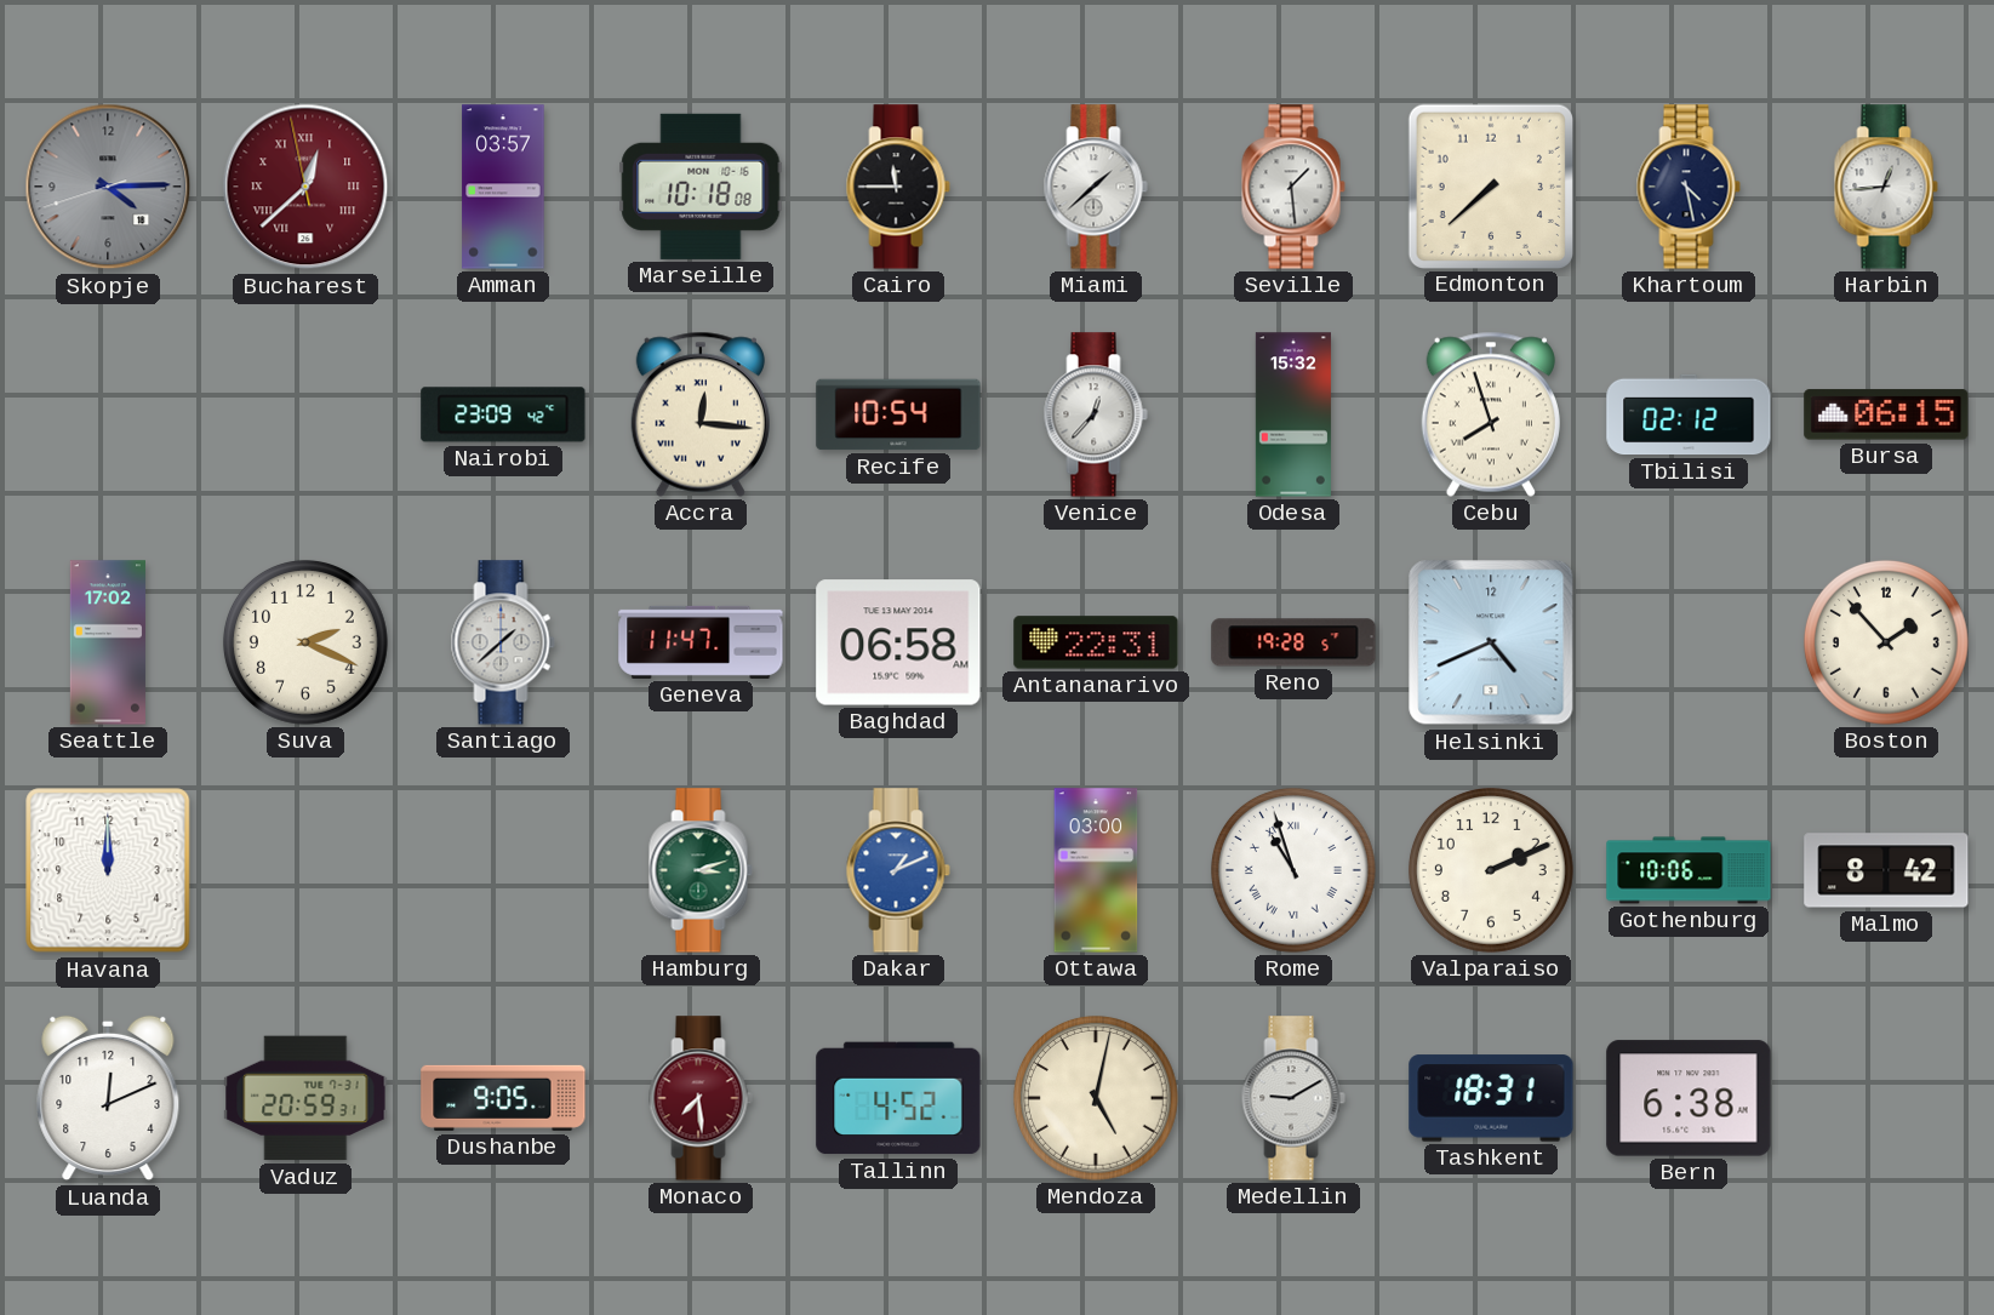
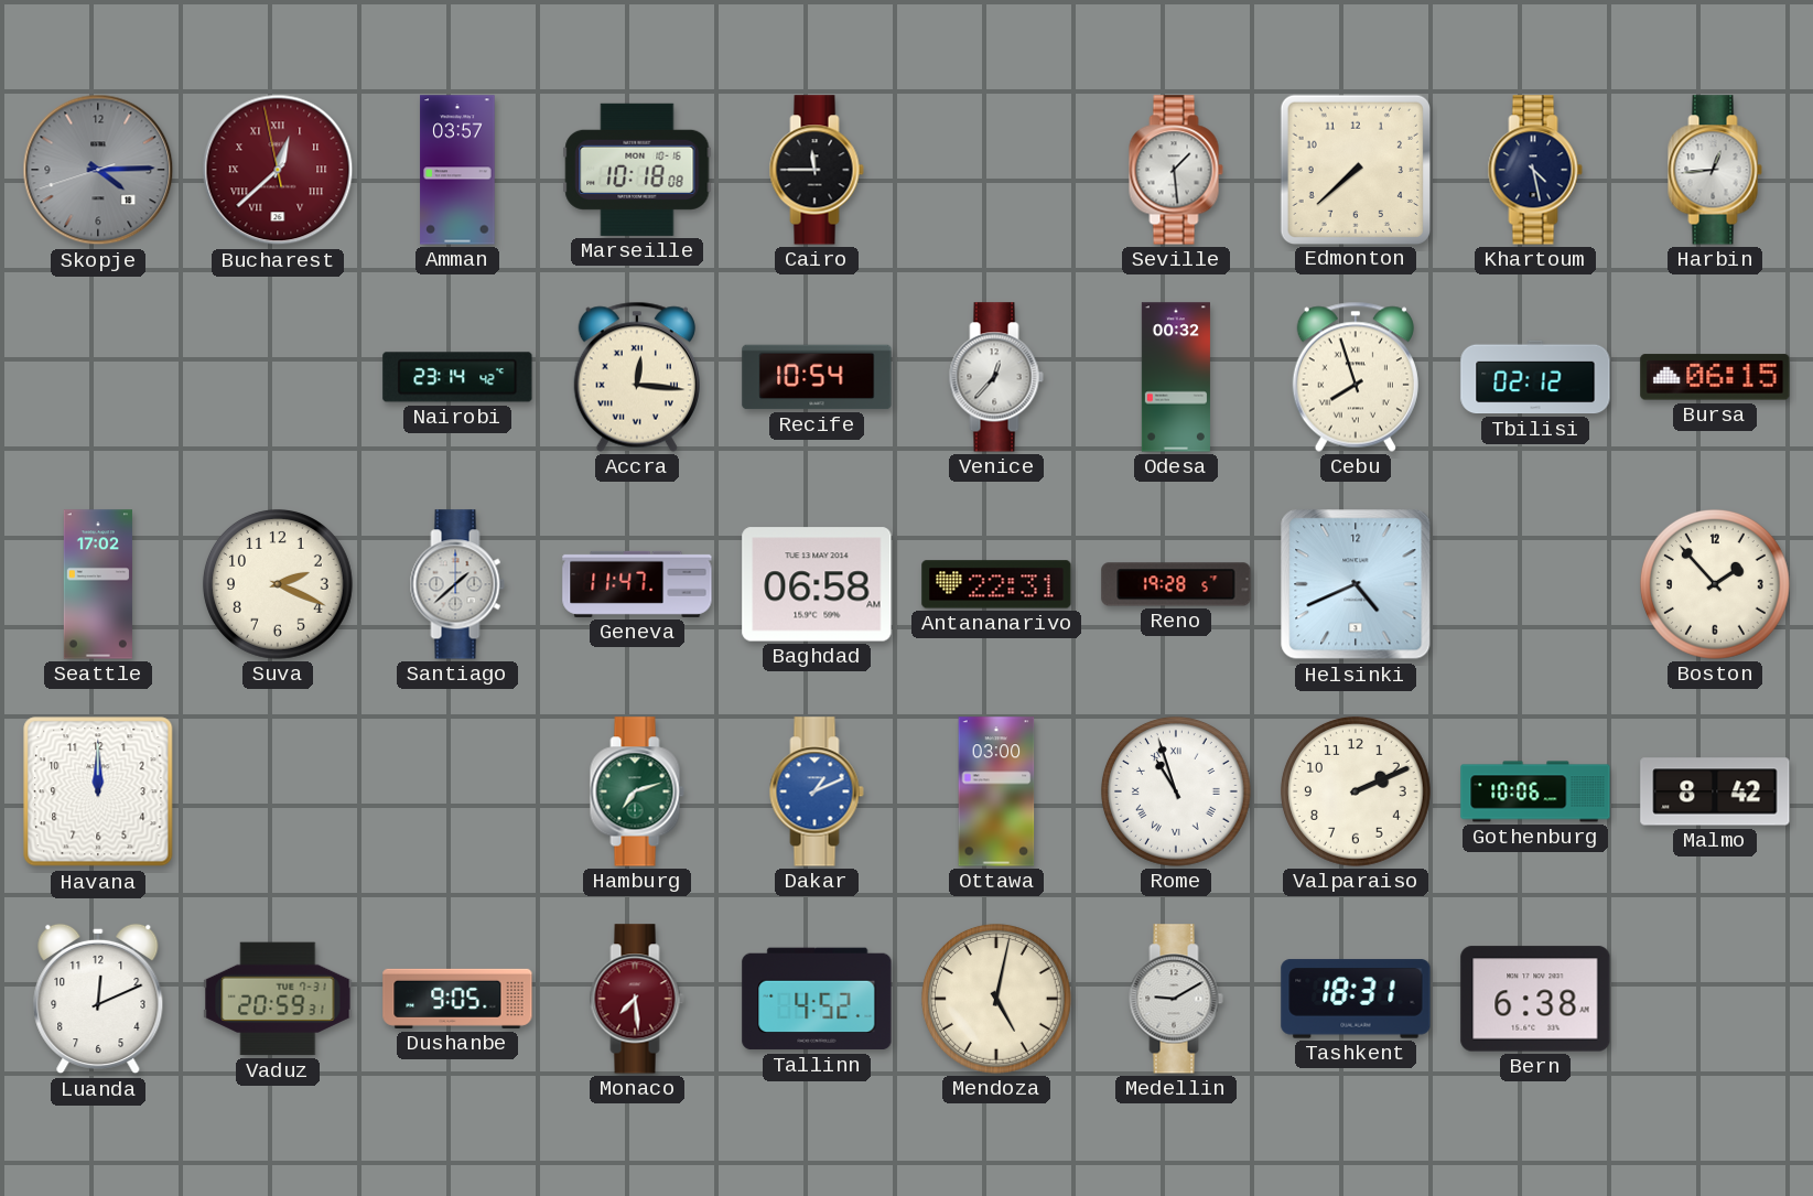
Miami: 1:38 -> none
Nairobi: 23:09 -> 23:14
Odesa: 15:32 -> 00:32
Hamburg: 3:12 -> 7:12
